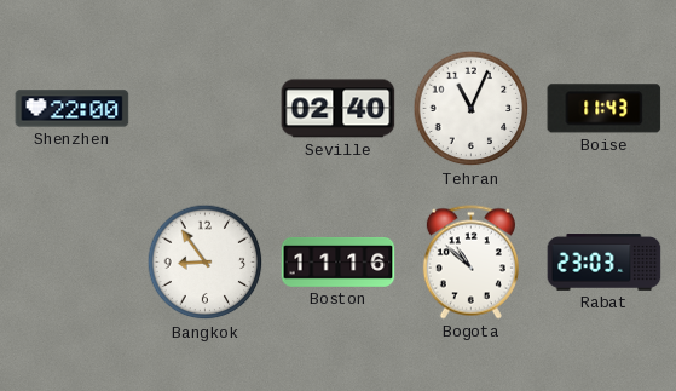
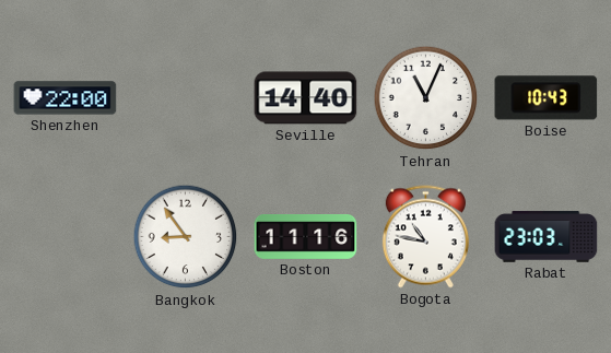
Seville: 02:40 -> 14:40
Boise: 11:43 -> 10:43
Bogota: 10:52 -> 10:47
